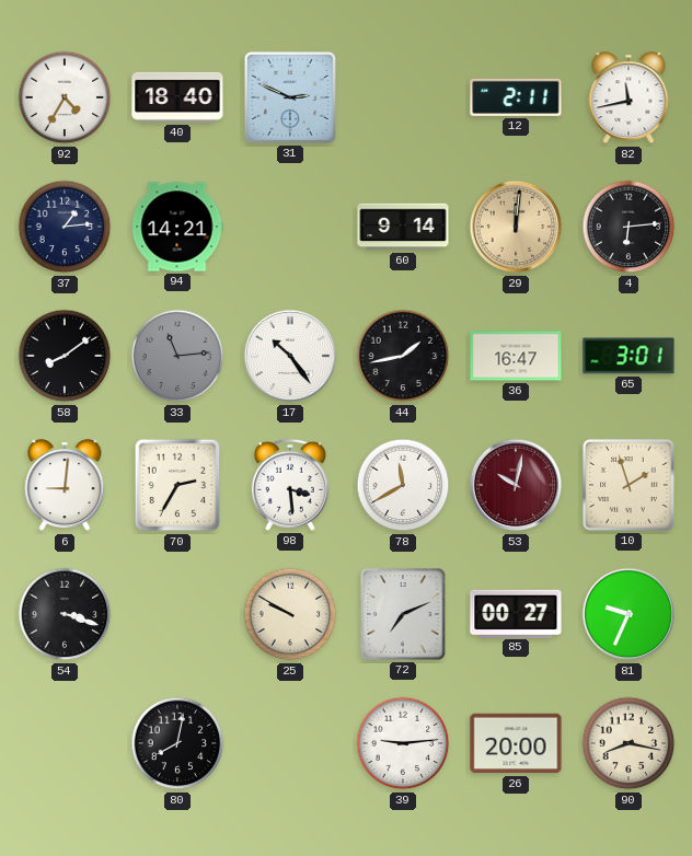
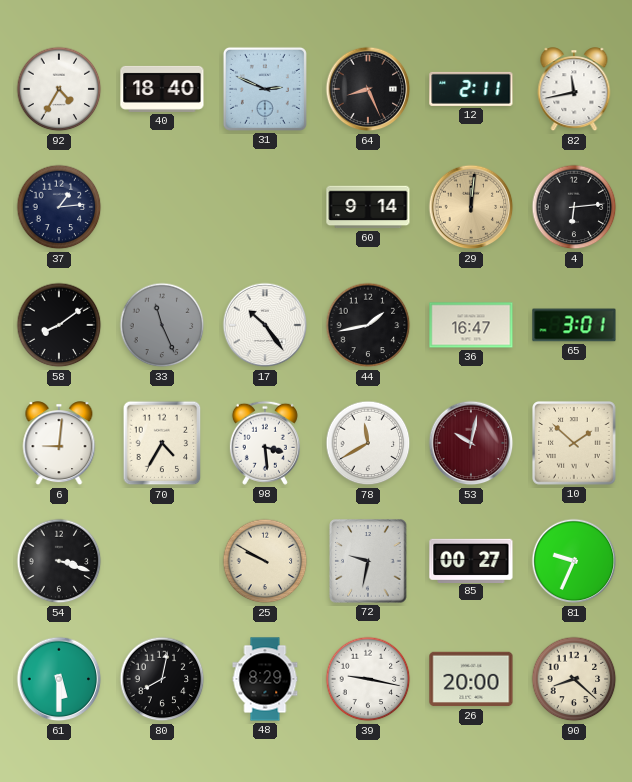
64: none -> 8:26
94: 14:21 -> none
33: 11:14 -> 11:26
70: 2:35 -> 4:35
10: 1:57 -> 1:52
72: 7:11 -> 9:32
61: none -> 5:30
48: none -> 8:29
39: 9:14 -> 9:17
90: 8:17 -> 8:22
